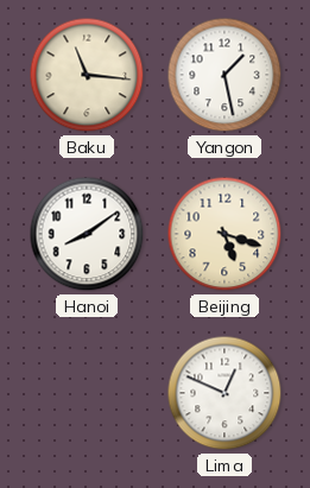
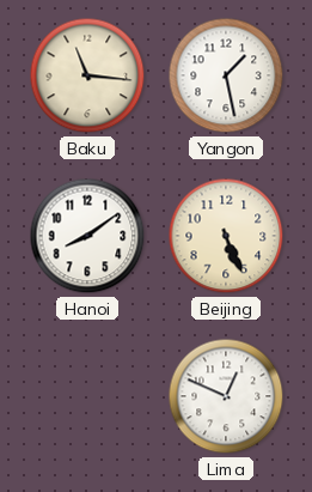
Beijing: 5:18 -> 5:26
